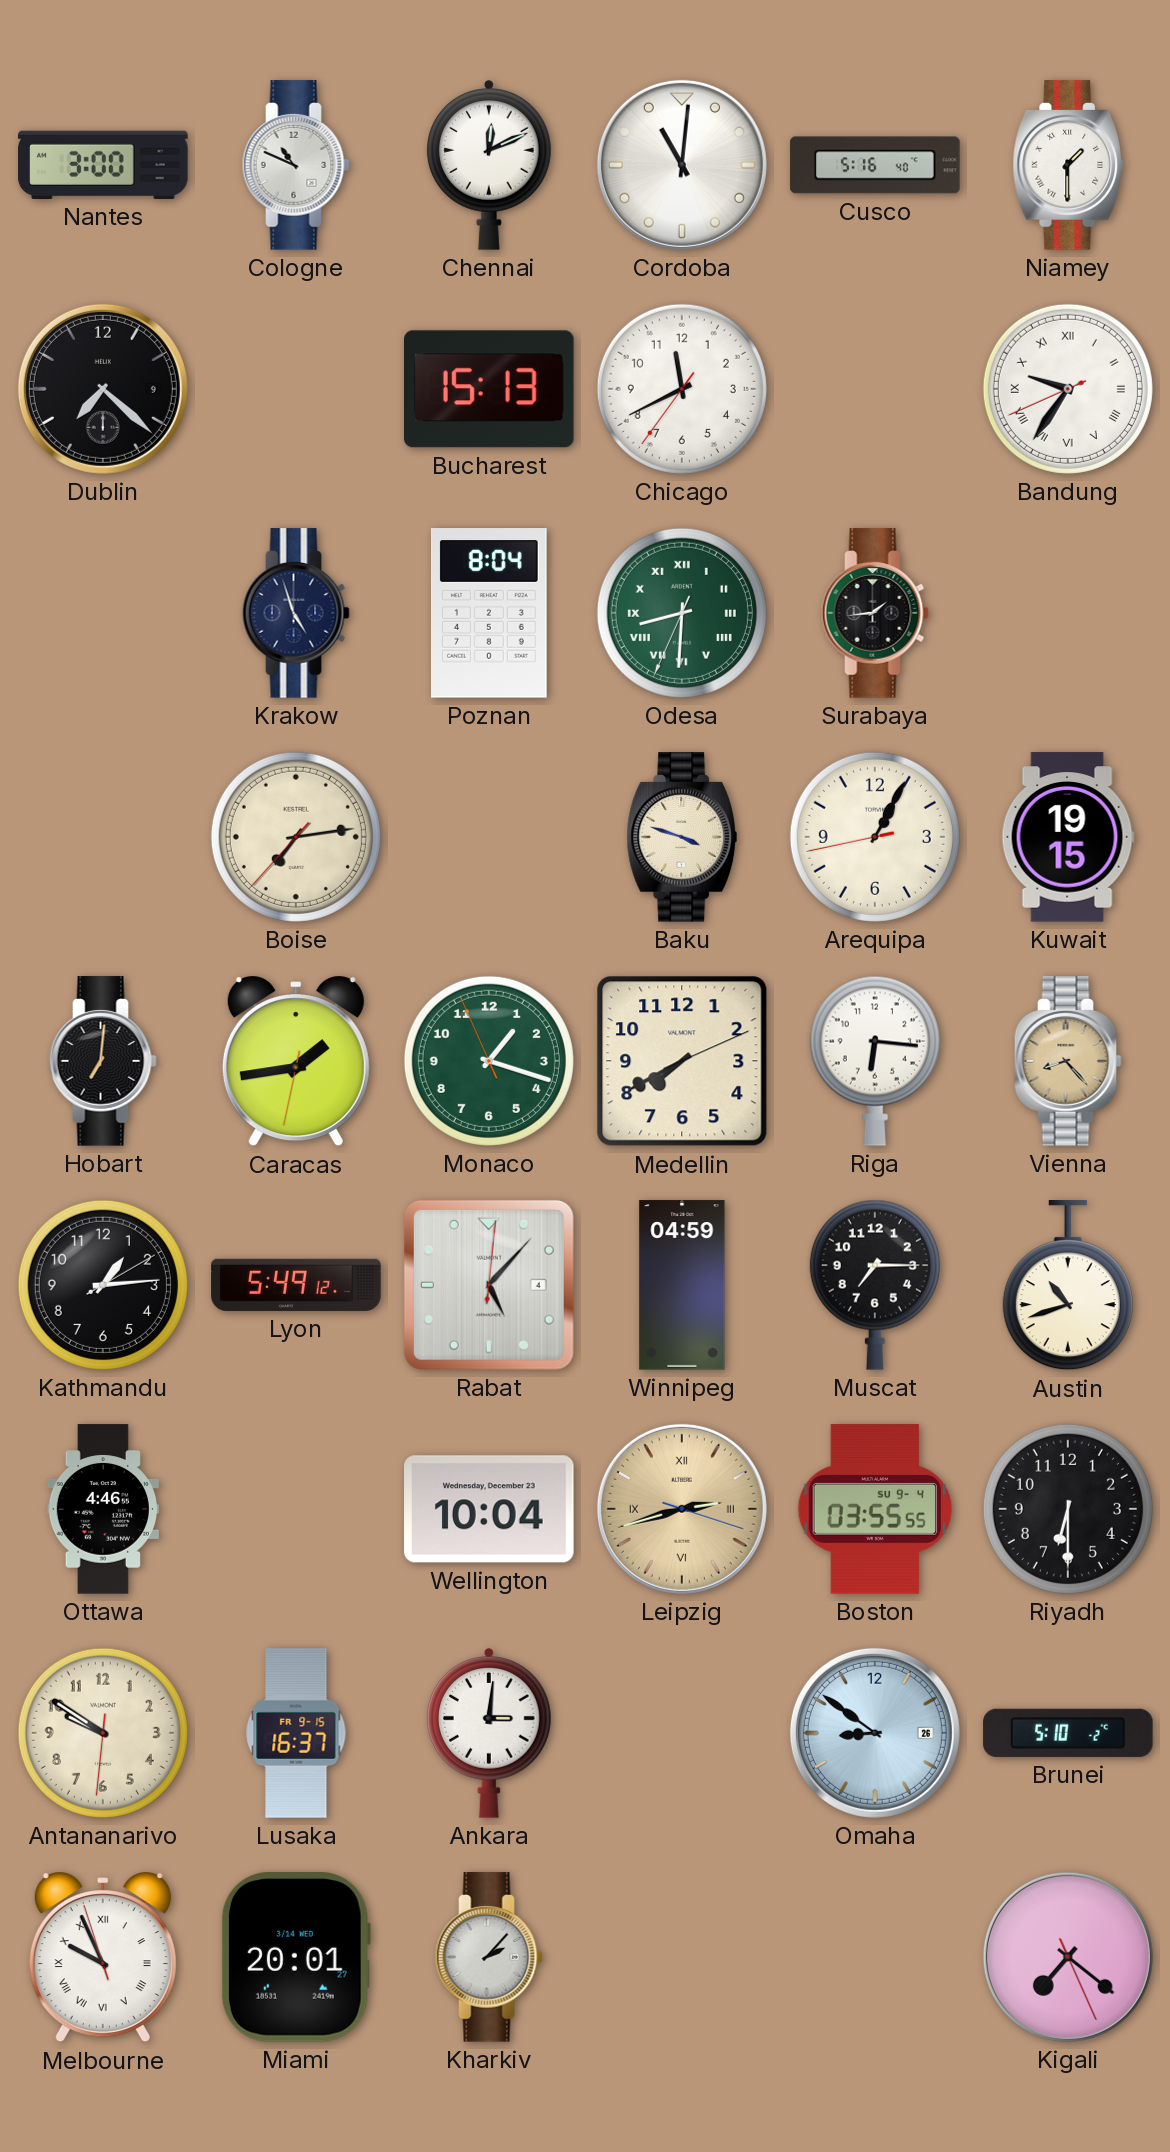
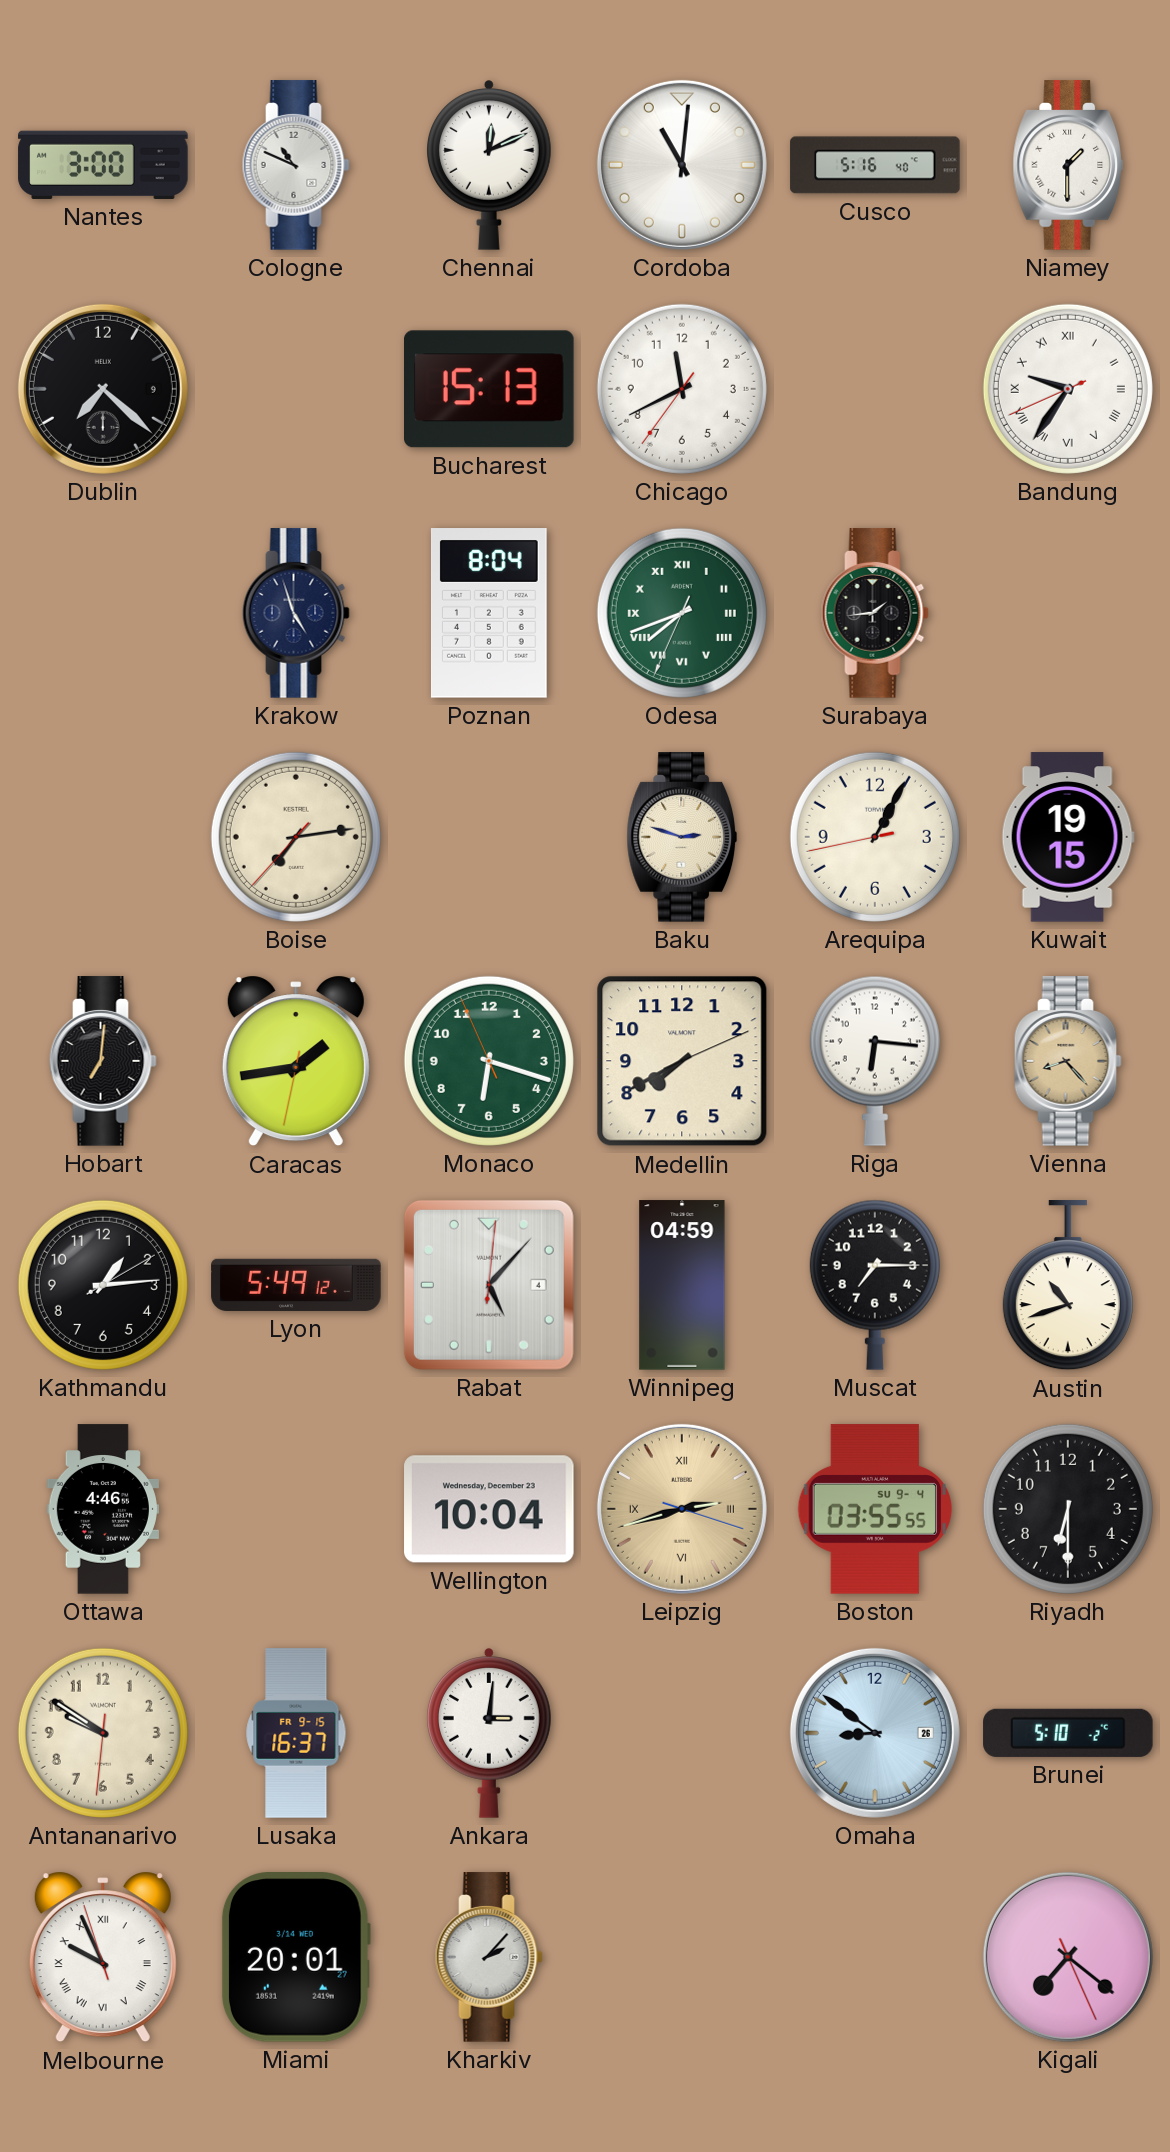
Odesa: 8:30 -> 7:41
Baku: 3:48 -> 2:48
Monaco: 1:17 -> 6:17
